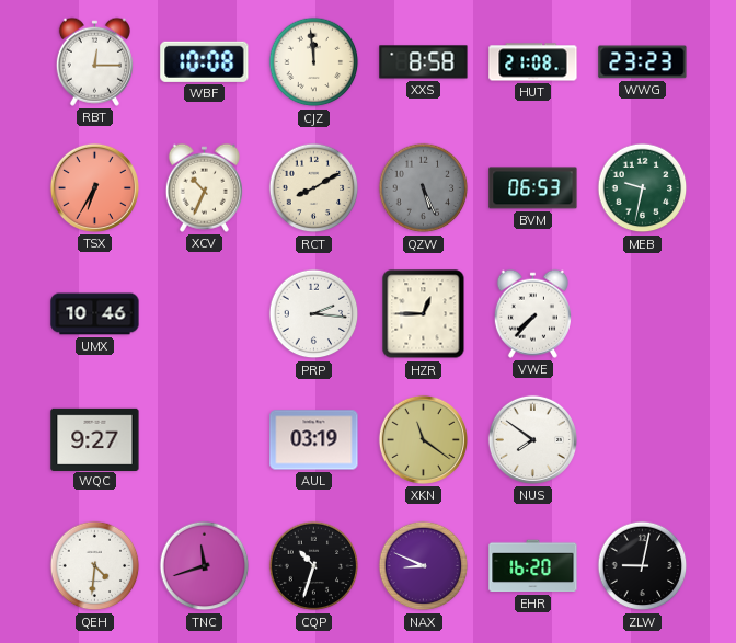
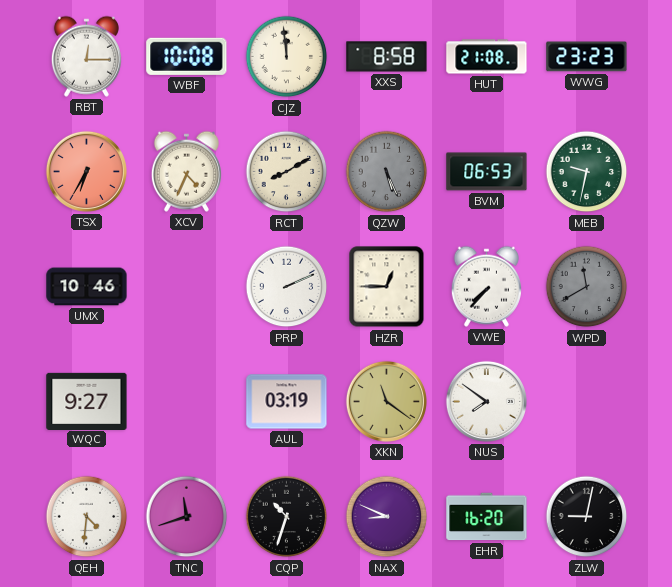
XCV: 10:34 -> 4:34
PRP: 2:16 -> 2:11
WPD: none -> 11:40
